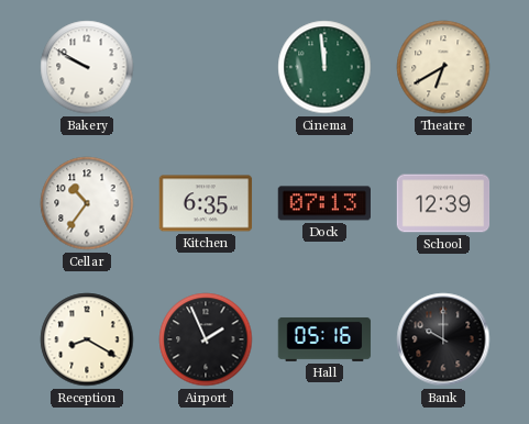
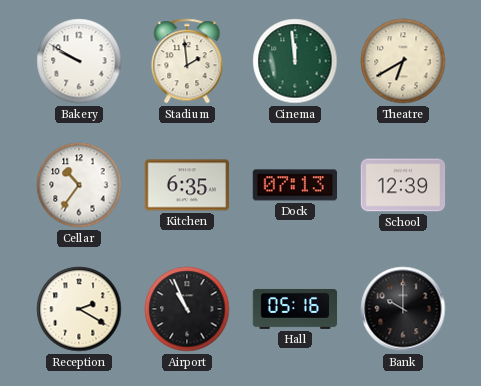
Stadium: none -> 1:59
Reception: 8:20 -> 2:20
Airport: 1:56 -> 10:56
